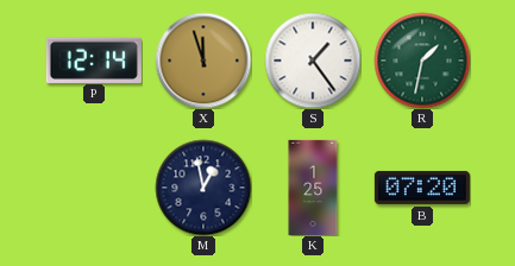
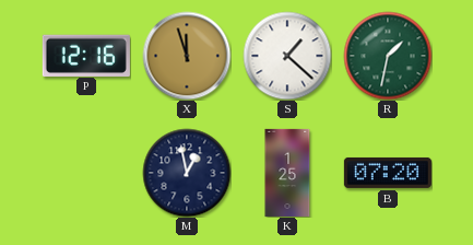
P: 12:14 -> 12:16
S: 1:24 -> 1:22
